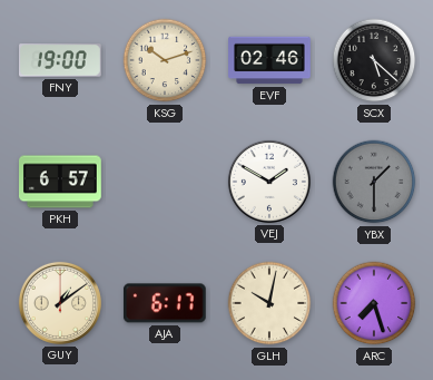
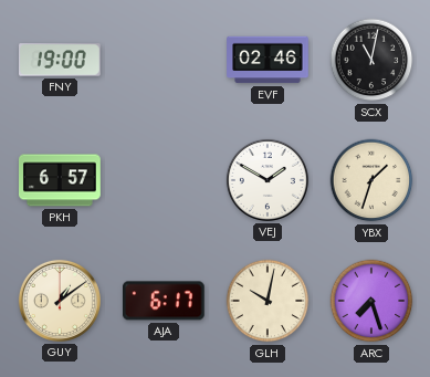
KSG: 10:12 -> none
SCX: 5:22 -> 11:02
YBX: 1:30 -> 1:33
YBX dial: grey -> cream
